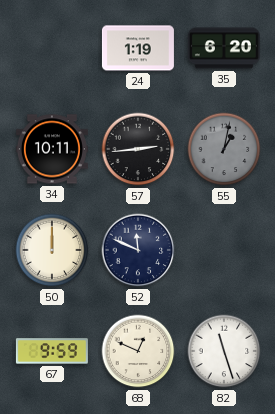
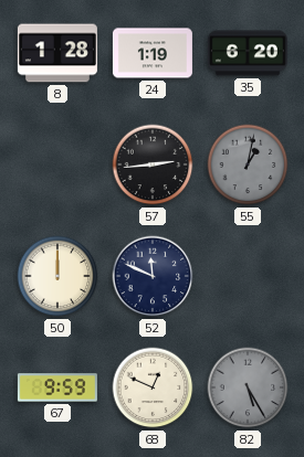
8: none -> 1:28
34: 10:11 -> none
82: 11:27 -> 5:25
82 dial: white -> grey
